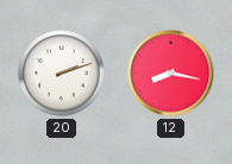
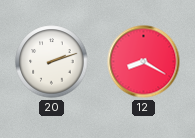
12: 8:17 -> 8:20
